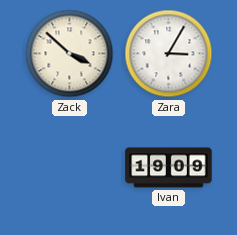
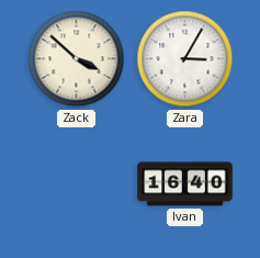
Ivan: 19:09 -> 16:40
